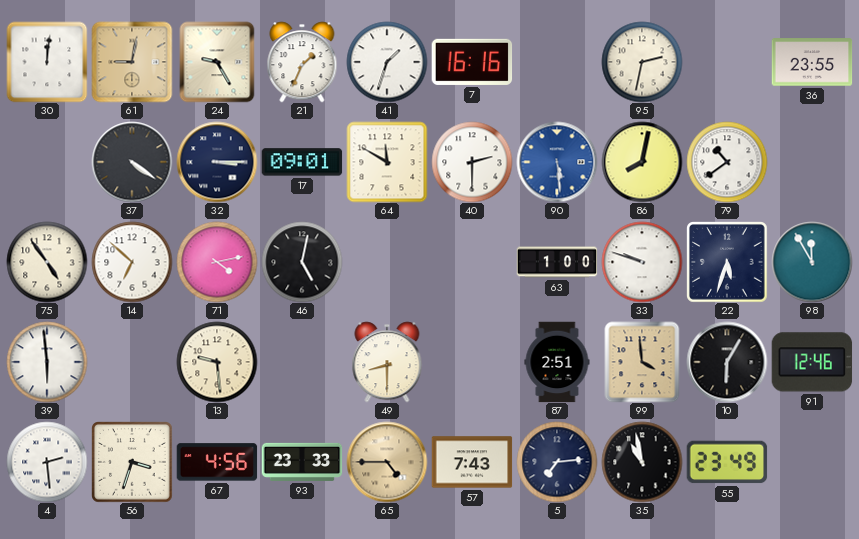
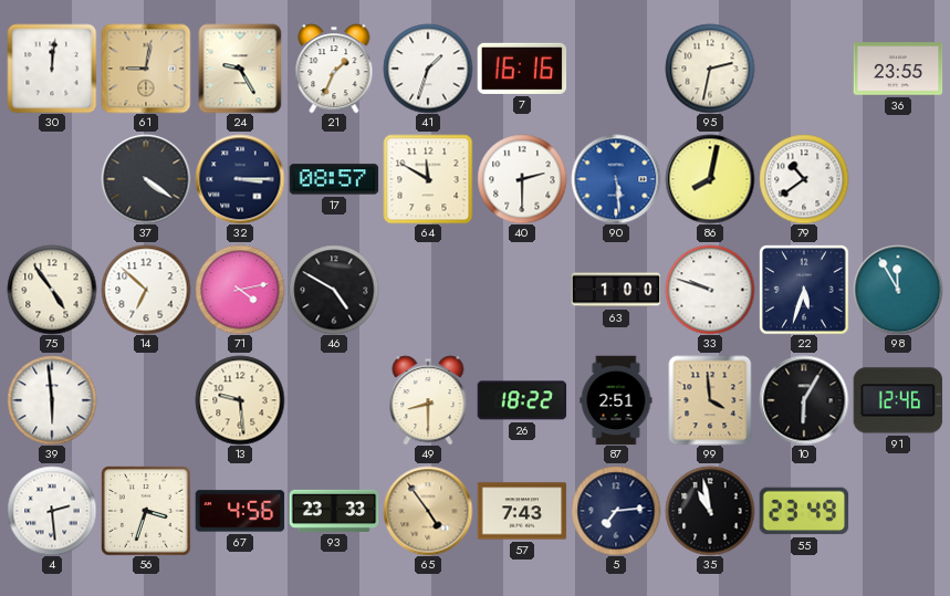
17: 09:01 -> 08:57
46: 5:02 -> 4:50
26: none -> 18:22
65: 4:45 -> 4:54
